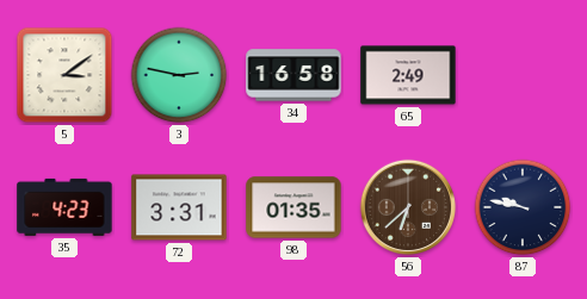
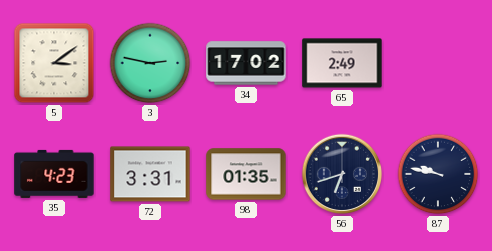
34: 16:58 -> 17:02
56: 6:38 -> 6:42
56 dial: brown -> navy
